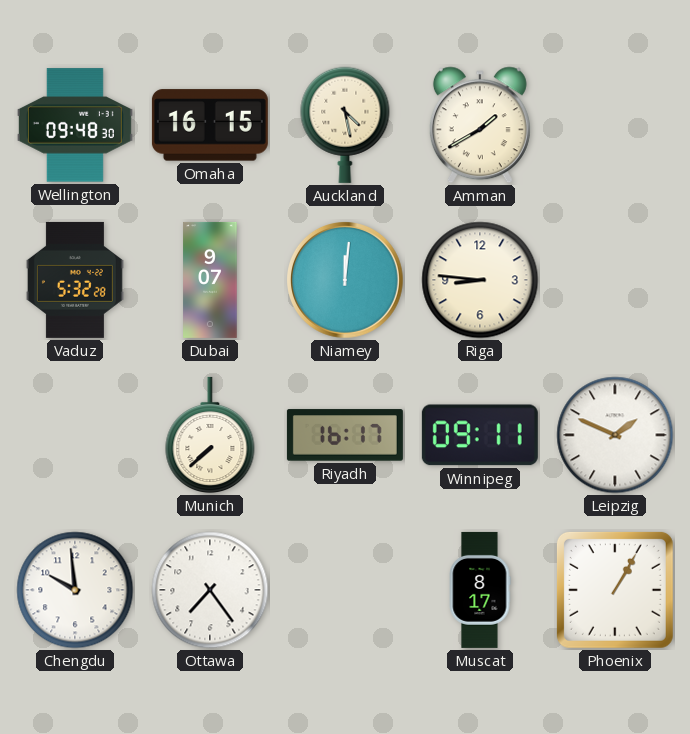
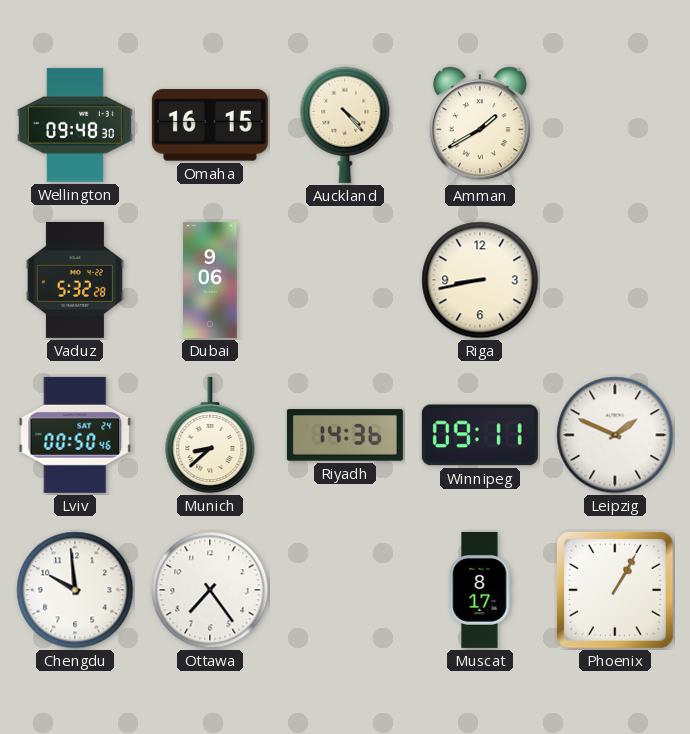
Auckland: 4:28 -> 4:23
Dubai: 9:07 -> 9:06
Niamey: 12:01 -> none
Riga: 8:46 -> 8:43
Lviv: none -> 00:50
Munich: 7:38 -> 8:38
Riyadh: 16:17 -> 14:36
